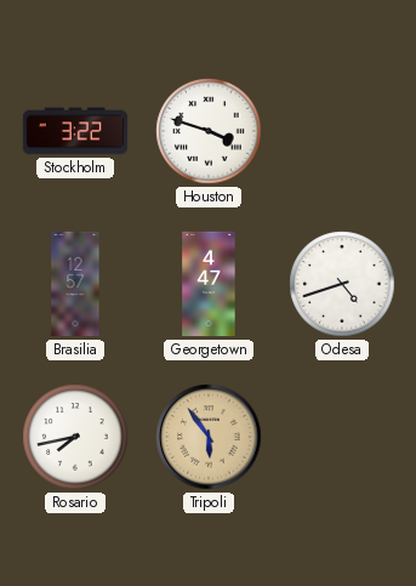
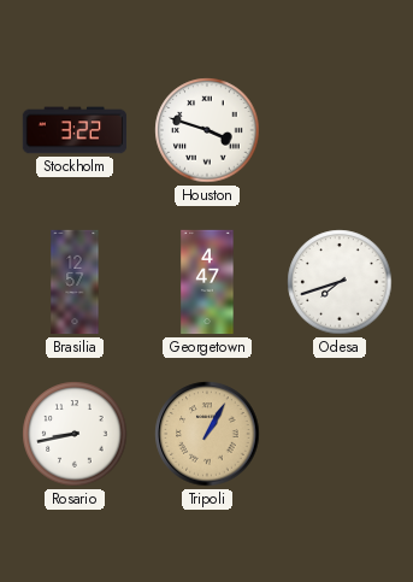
Odesa: 4:42 -> 7:42
Rosario: 7:43 -> 8:43
Tripoli: 5:54 -> 1:05
